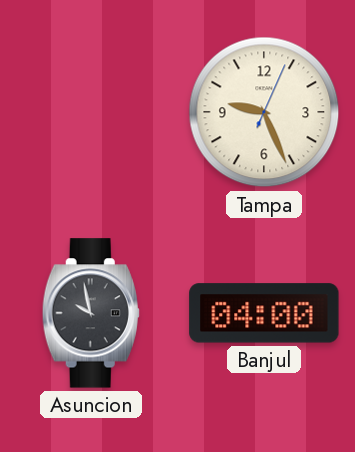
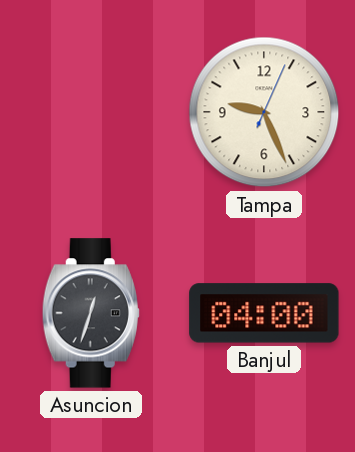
Asuncion: 9:58 -> 12:33
